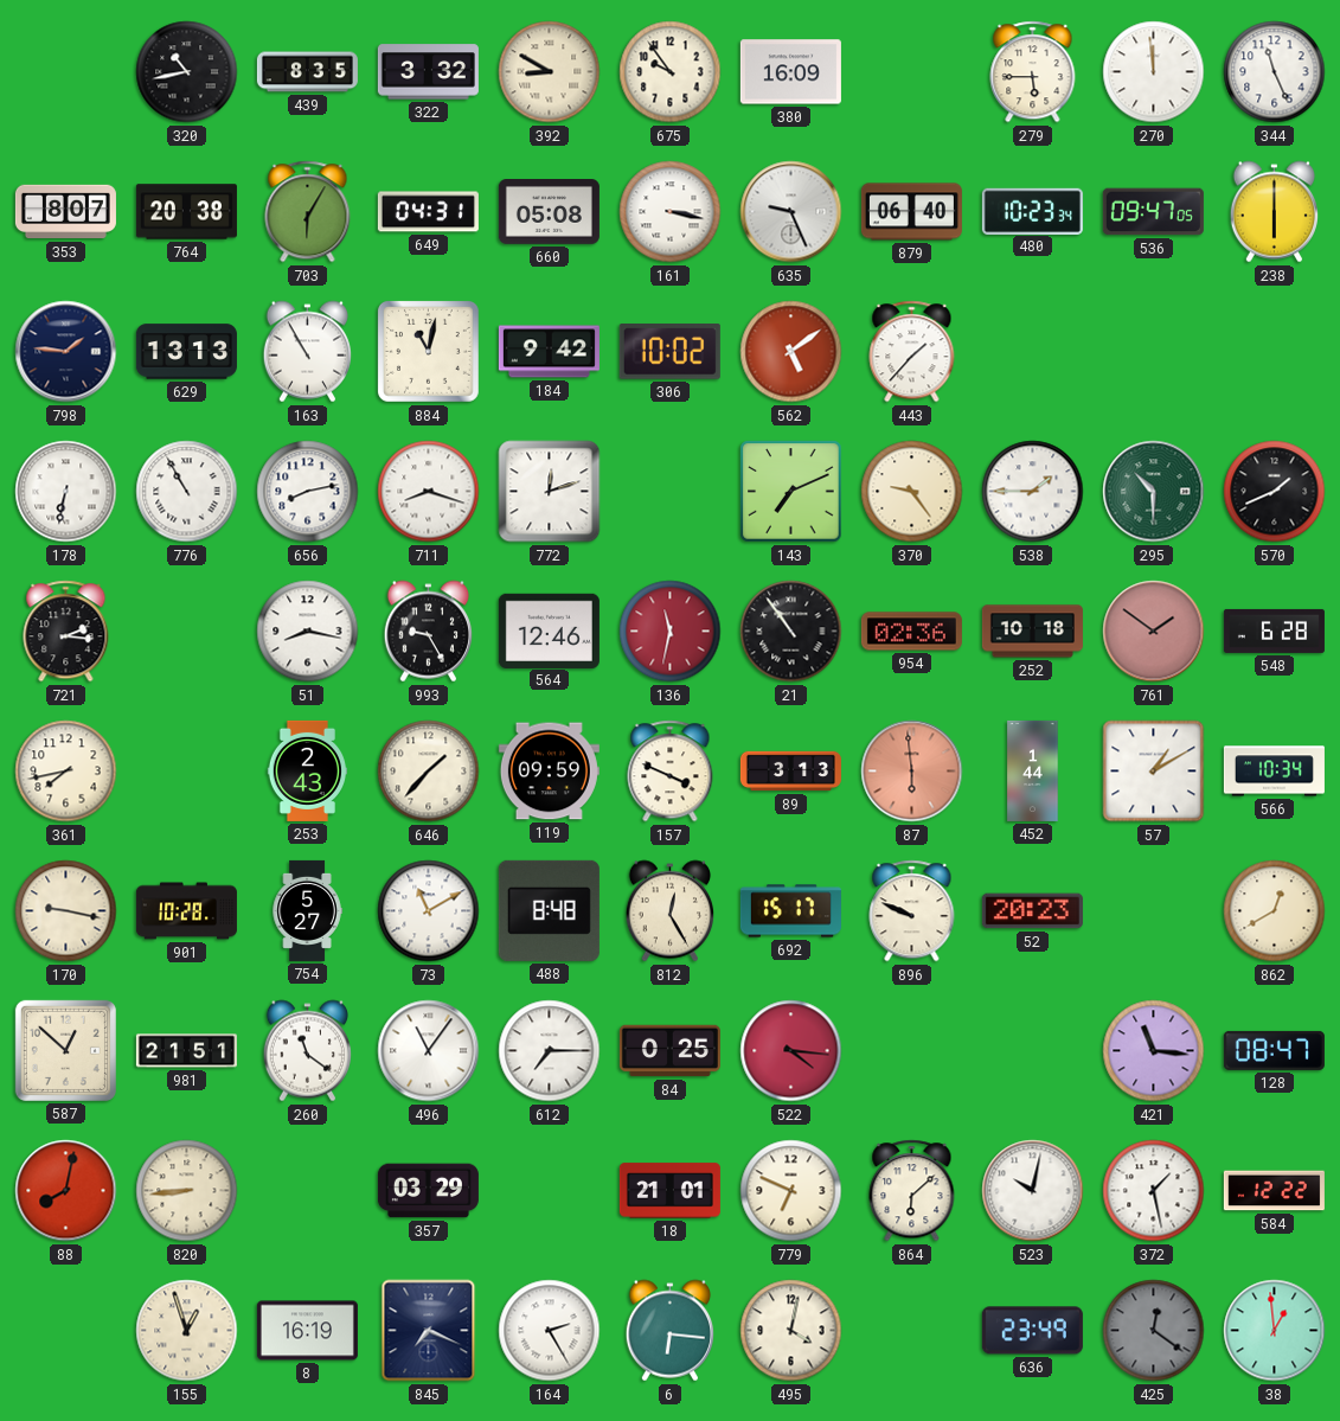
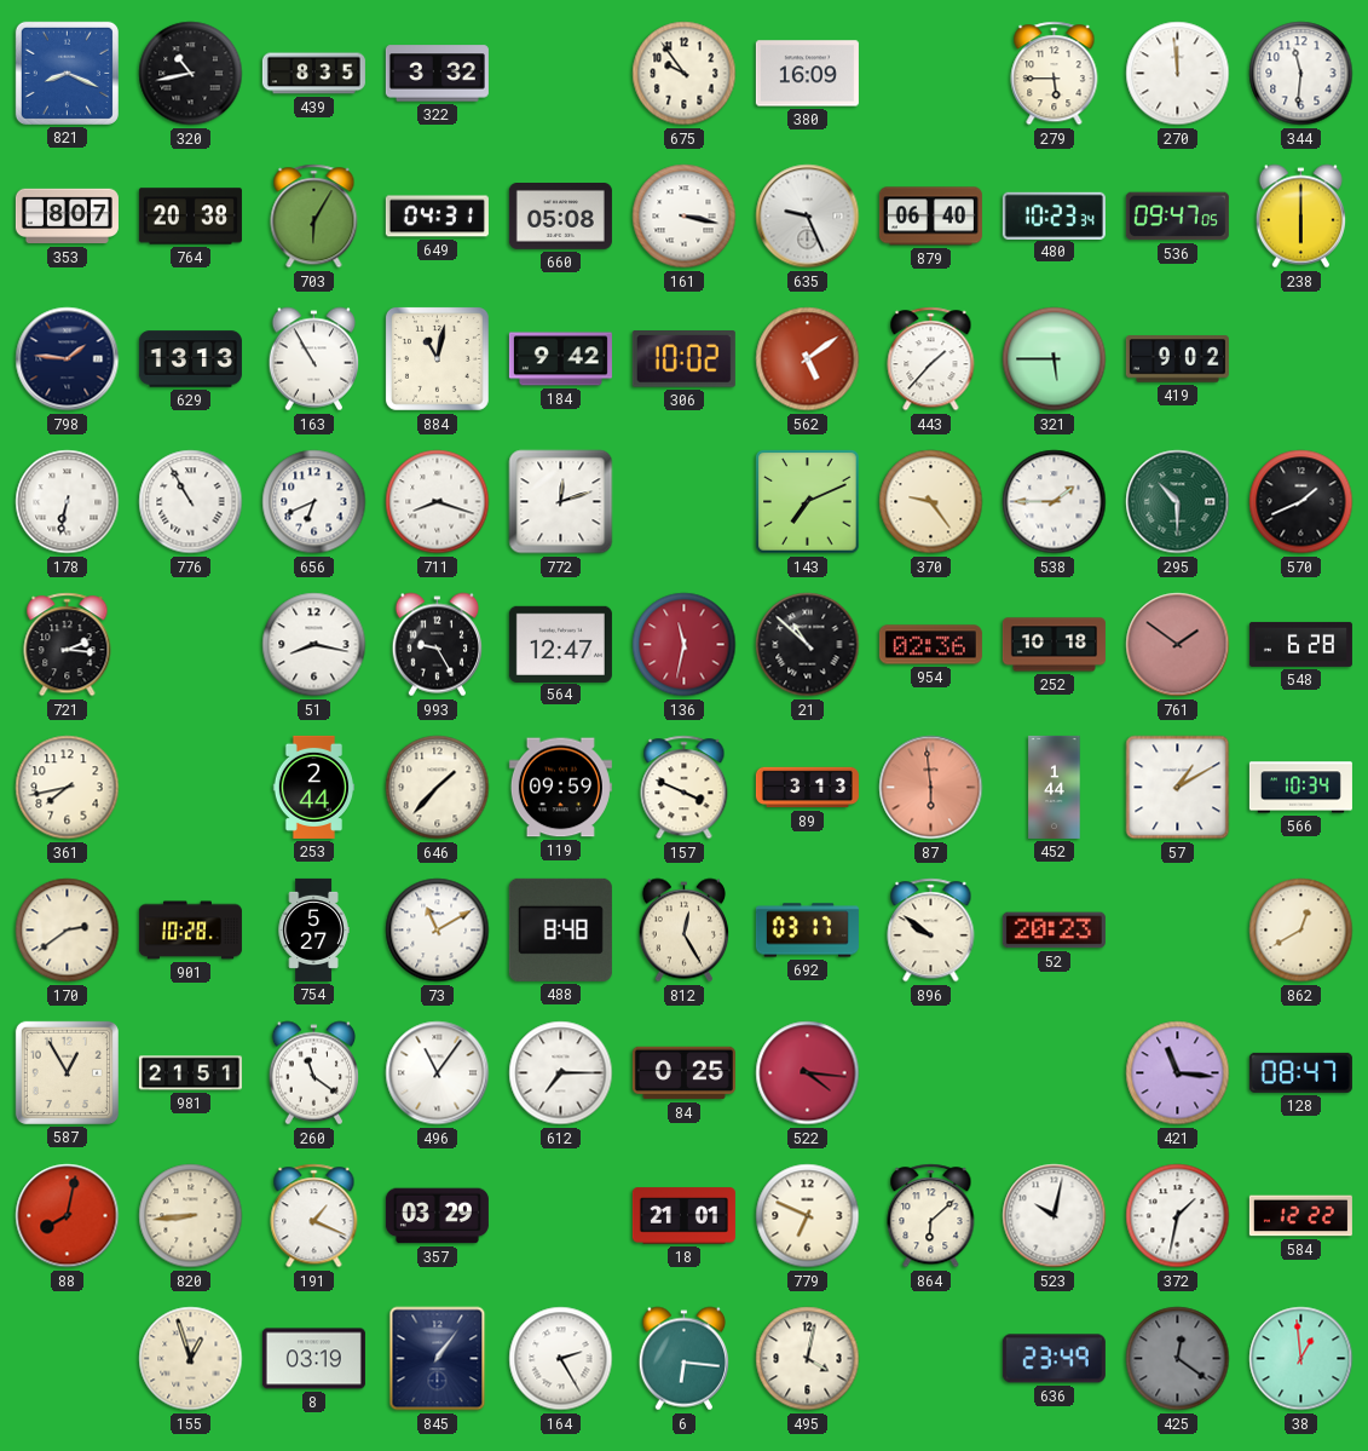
821: none -> 8:19
392: 8:50 -> none
344: 11:26 -> 11:31
321: none -> 5:45
419: none -> 9:02
656: 8:13 -> 6:41
564: 12:46 -> 12:47
21: 10:54 -> 10:52
253: 2:43 -> 2:44
170: 9:17 -> 2:39
692: 15:17 -> 03:17
896: 9:49 -> 9:51
587: 12:52 -> 12:55
191: none -> 1:19
372: 1:28 -> 1:32
8: 16:19 -> 03:19
845: 7:19 -> 1:06
